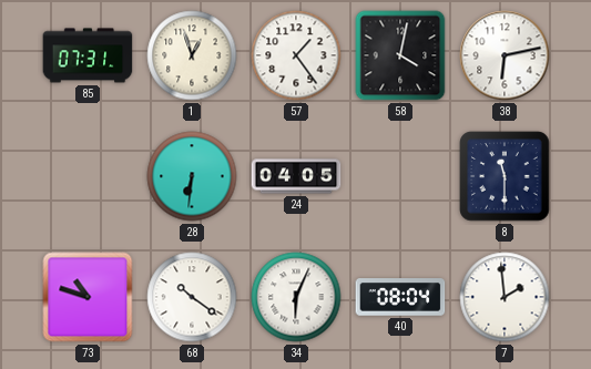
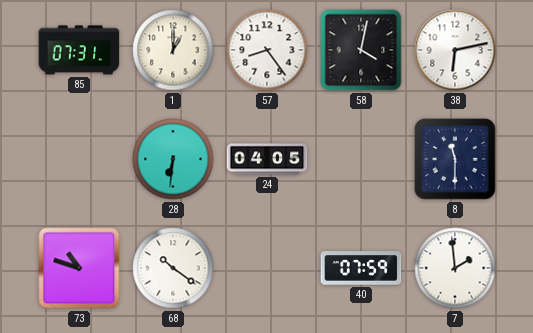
1: 12:57 -> 1:00
57: 1:24 -> 8:24
34: 6:04 -> none
40: 08:04 -> 07:59
